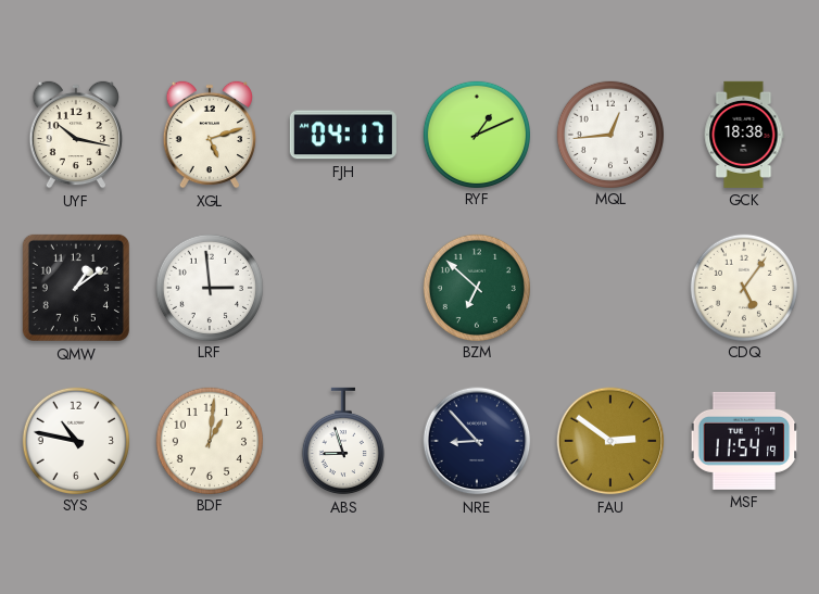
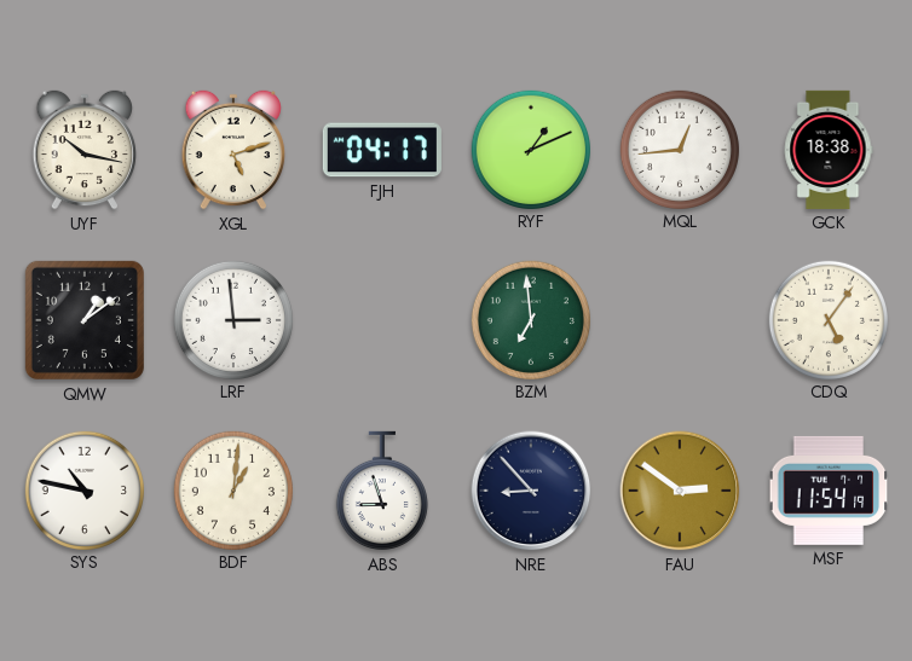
BZM: 6:52 -> 6:59
